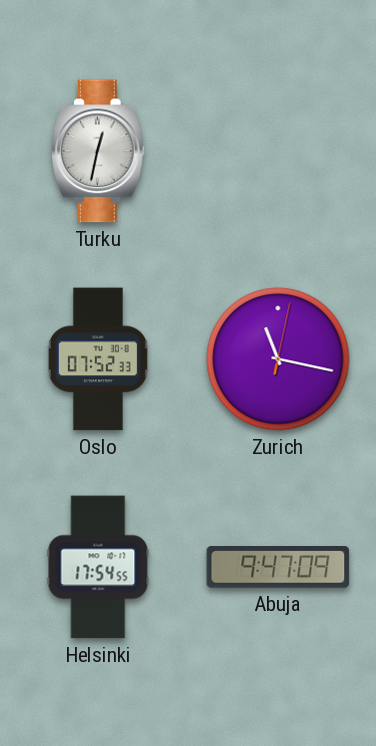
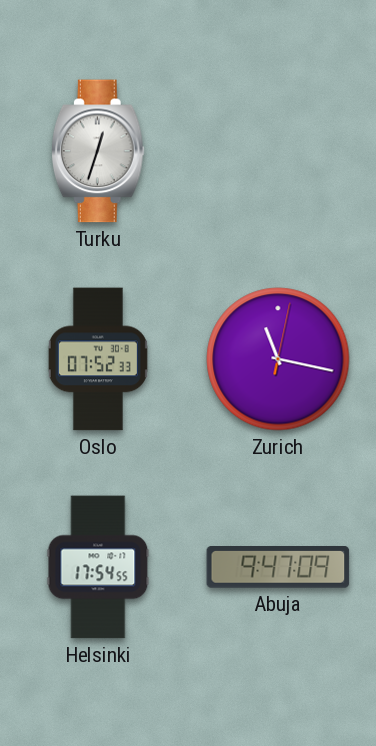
Turku: 12:32 -> 12:33
